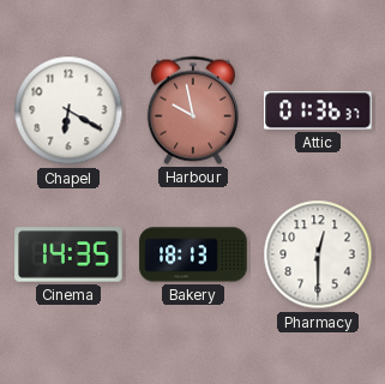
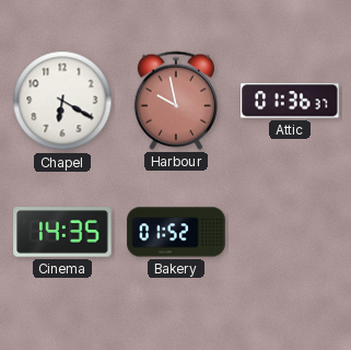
Bakery: 18:13 -> 01:52
Pharmacy: 12:30 -> none
